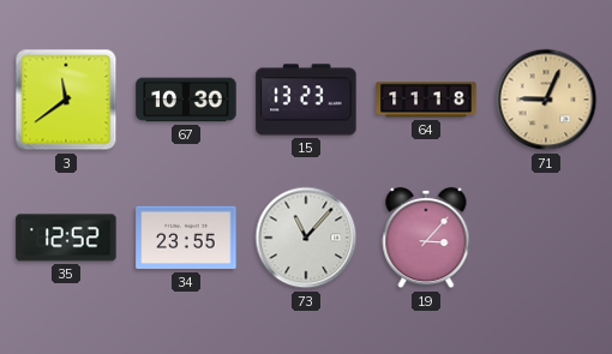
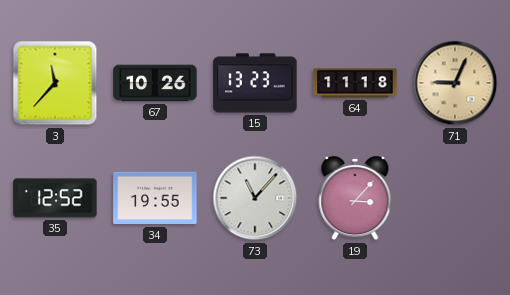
3: 11:39 -> 11:37
67: 10:30 -> 10:26
34: 23:55 -> 19:55
